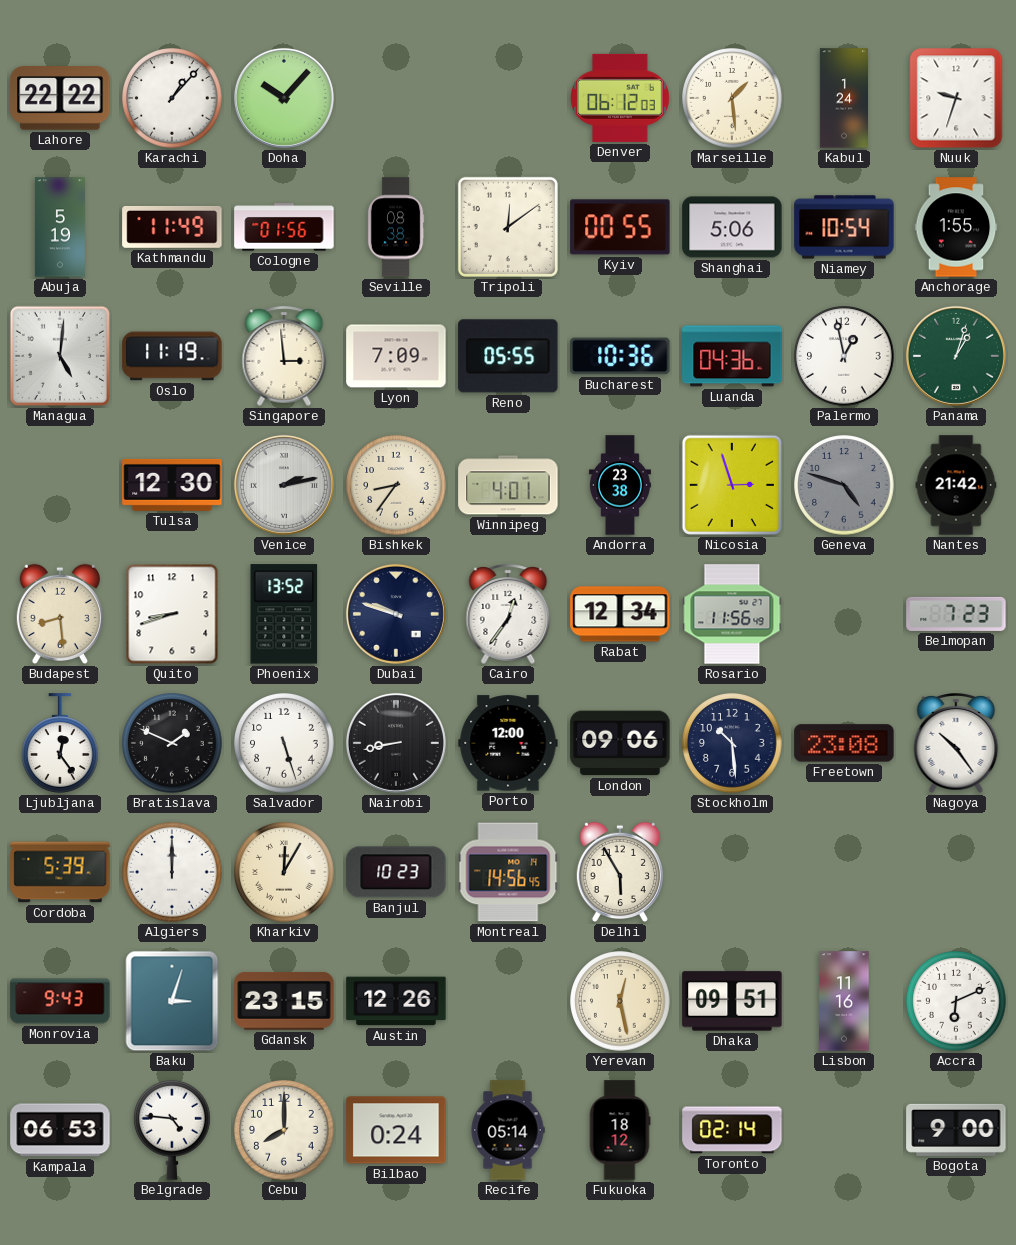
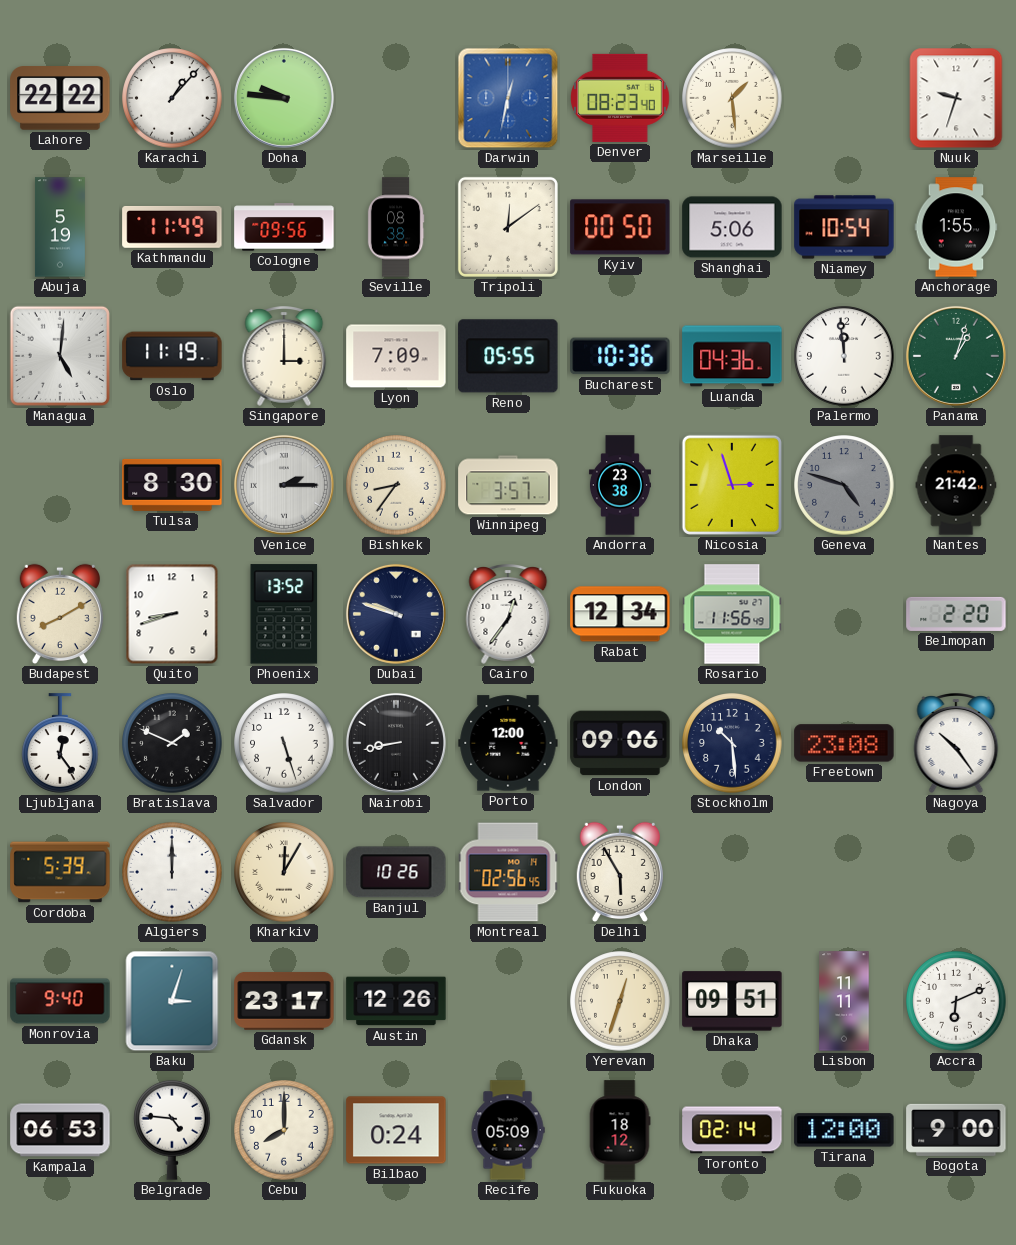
Doha: 10:07 -> 9:46
Darwin: none -> 12:32
Denver: 06:12 -> 08:23
Kabul: 1:24 -> none
Cologne: 01:56 -> 09:56
Kyiv: 00:55 -> 00:50
Singapore: 2:59 -> 3:00
Palermo: 12:58 -> 11:59
Tulsa: 12:30 -> 8:30
Venice: 2:13 -> 2:15
Winnipeg: 4:01 -> 3:57
Budapest: 8:29 -> 8:10
Belmopan: 7:23 -> 2:20
Banjul: 10:23 -> 10:26
Montreal: 14:56 -> 02:56
Monrovia: 9:43 -> 9:40
Gdansk: 23:15 -> 23:17
Yerevan: 12:28 -> 12:33
Lisbon: 11:16 -> 11:11
Recife: 05:14 -> 05:09
Tirana: none -> 12:00
